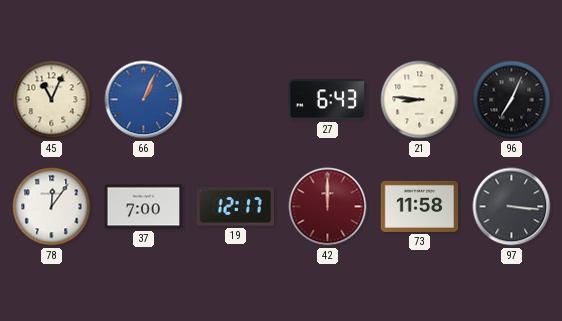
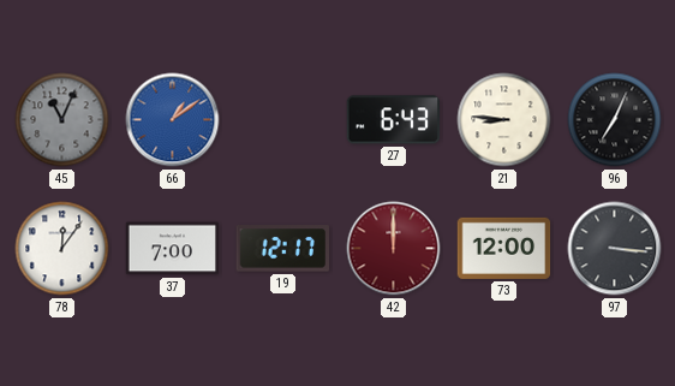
45 dial: cream -> grey
66: 1:04 -> 1:09
73: 11:58 -> 12:00
